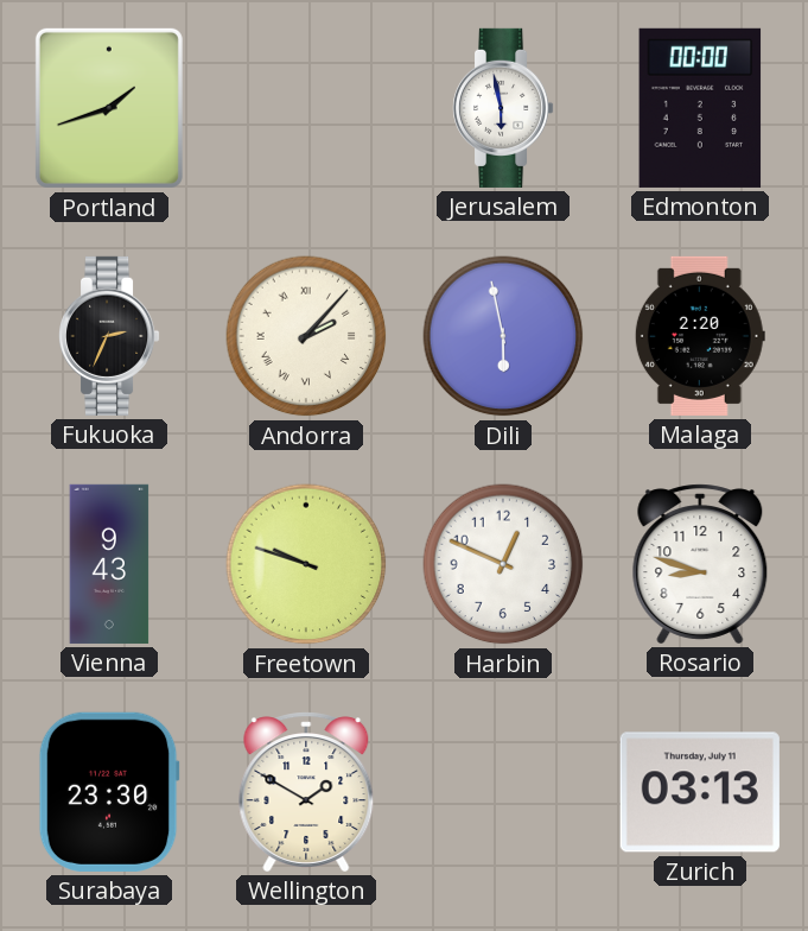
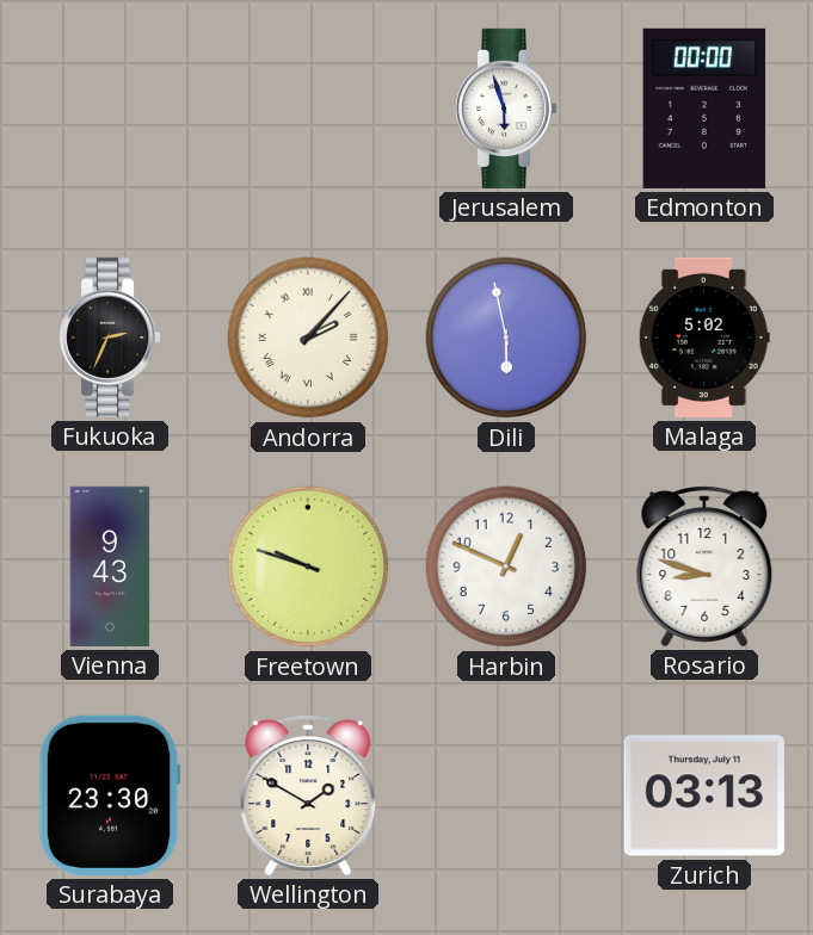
Portland: 1:42 -> none
Jerusalem: 5:58 -> 5:57
Malaga: 2:20 -> 5:02
